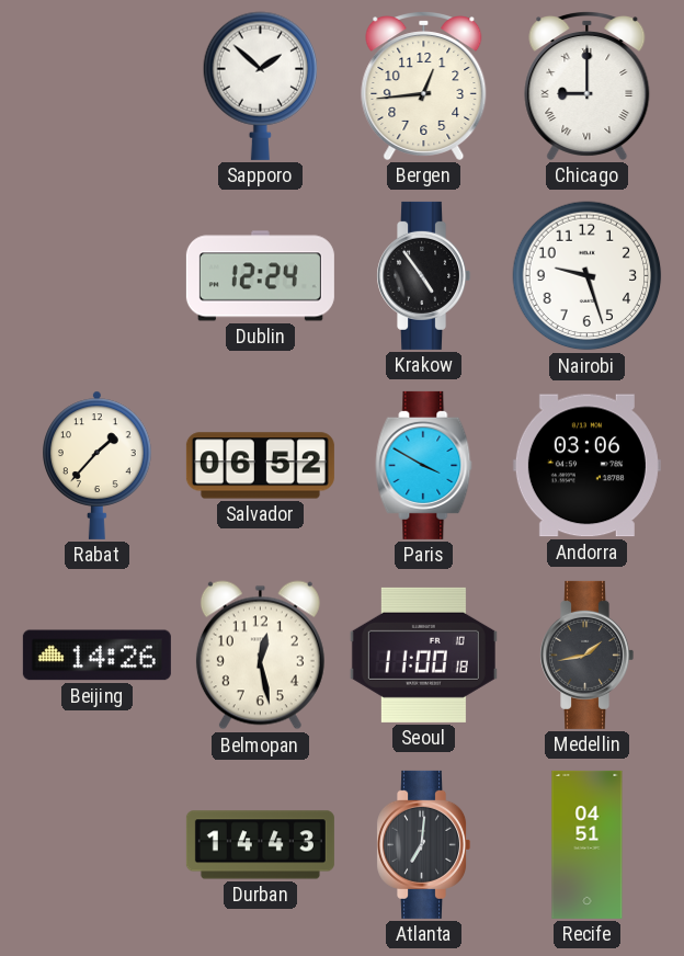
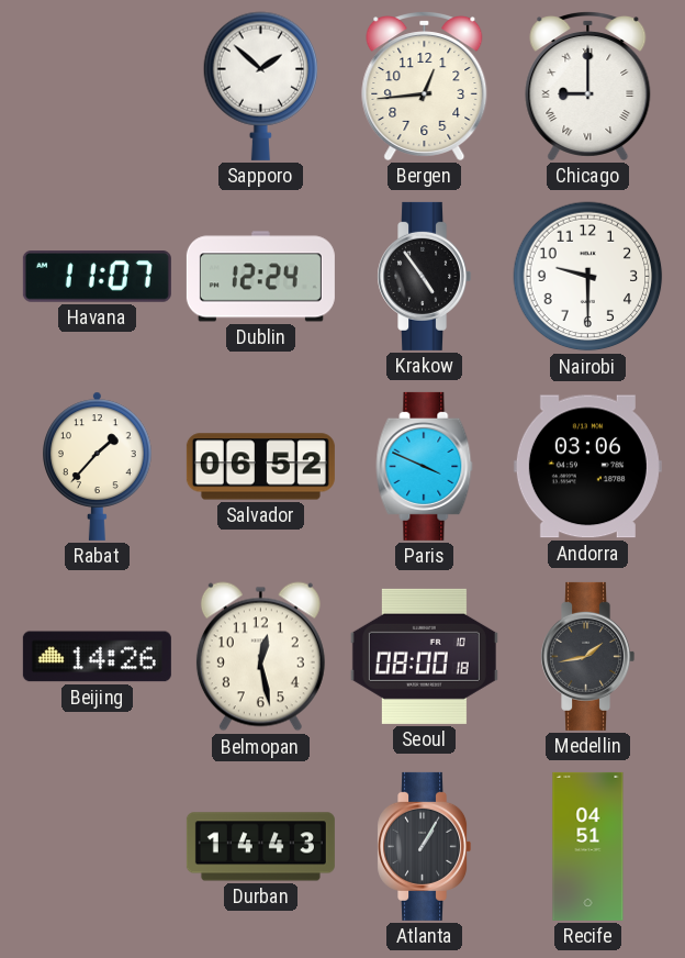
Havana: none -> 11:07
Nairobi: 9:27 -> 9:30
Paris: 3:50 -> 3:49
Seoul: 11:00 -> 08:00
Atlanta: 7:01 -> 1:05
